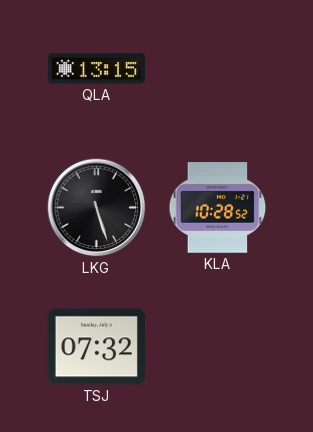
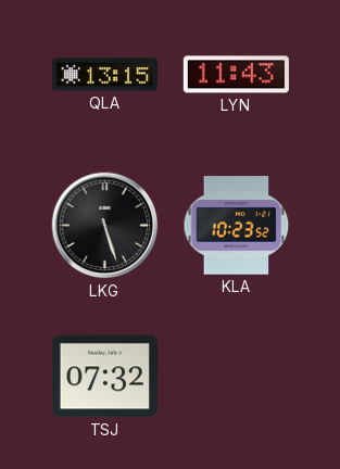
LYN: none -> 11:43
KLA: 10:28 -> 10:23
